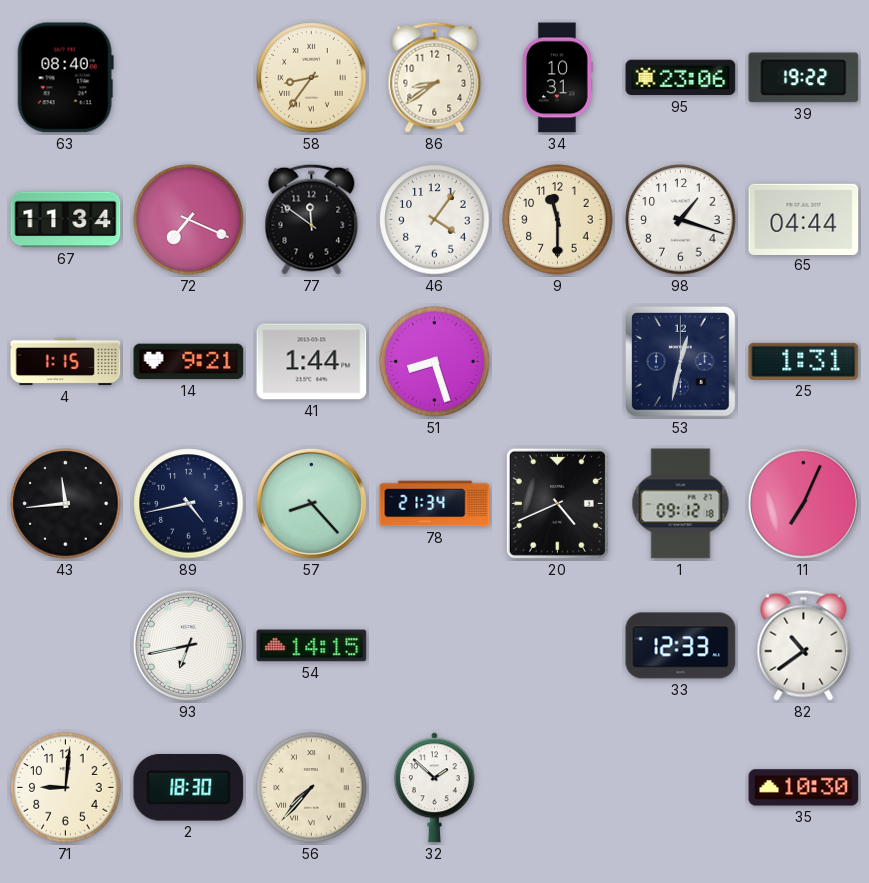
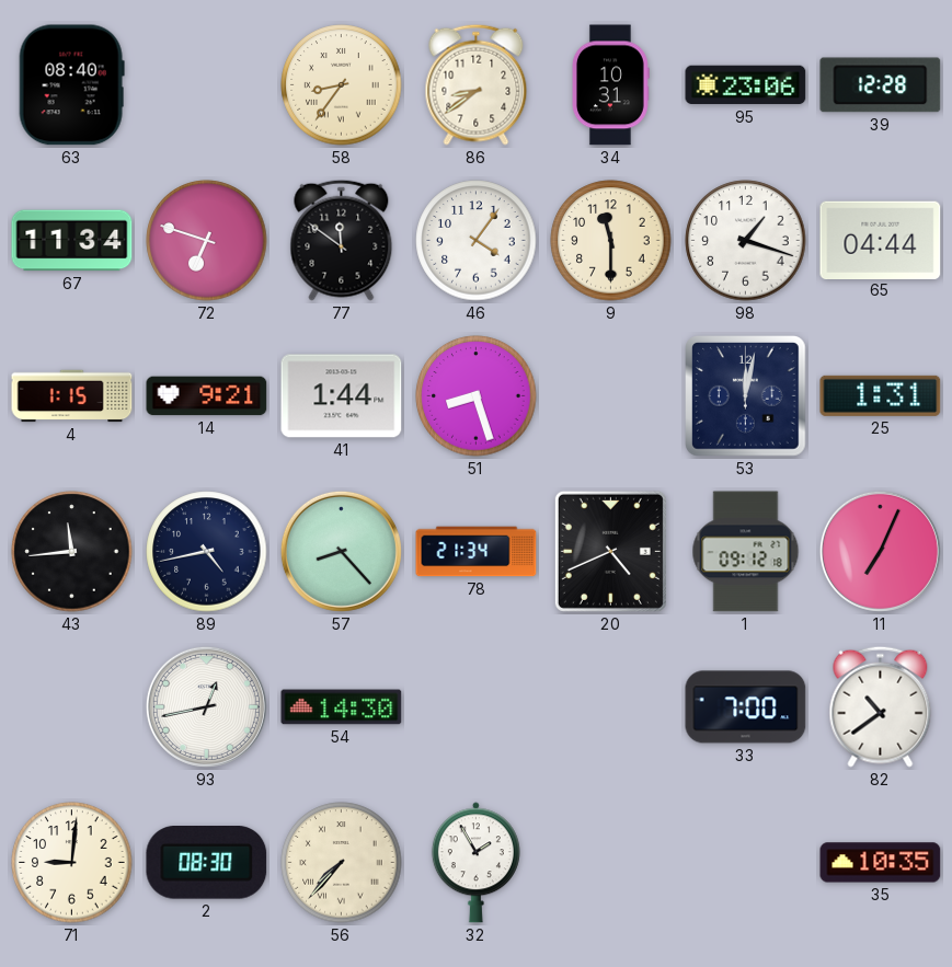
39: 19:22 -> 12:28
72: 7:19 -> 6:48
53: 12:32 -> 12:02
93: 6:43 -> 12:43
54: 14:15 -> 14:30
33: 12:33 -> 7:00
2: 18:30 -> 08:30
32: 1:52 -> 1:55
35: 10:30 -> 10:35
